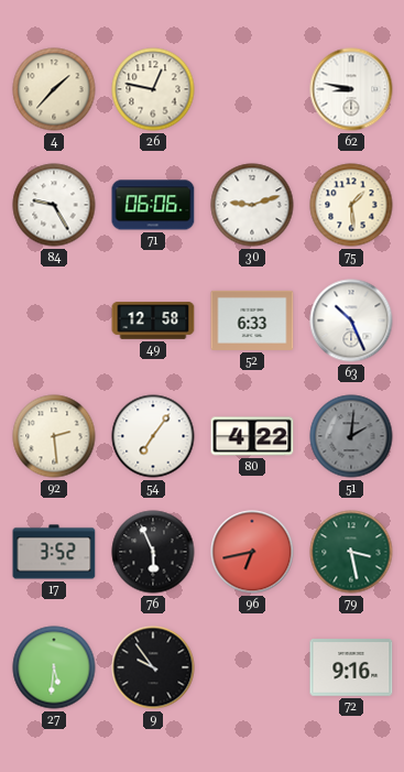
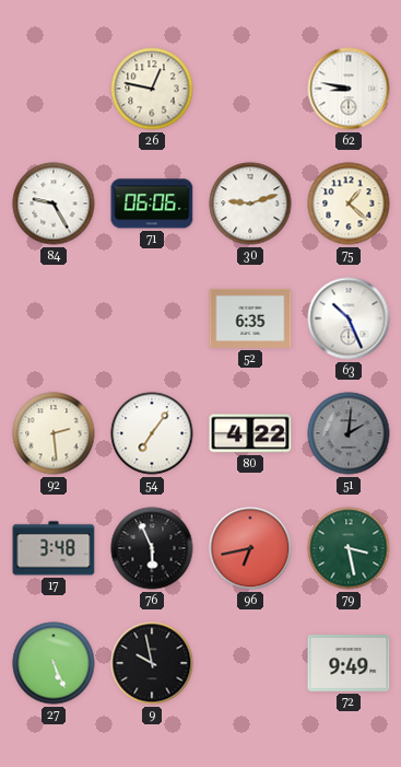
4: 1:37 -> none
75: 1:29 -> 1:22
49: 12:58 -> none
52: 6:33 -> 6:35
17: 3:52 -> 3:48
27: 5:31 -> 5:26
9: 9:54 -> 9:58
72: 9:16 -> 9:49
